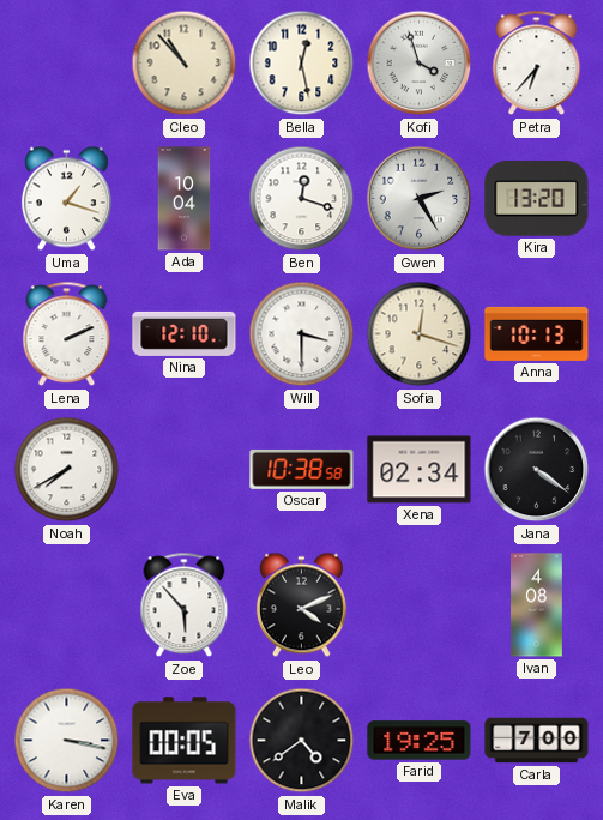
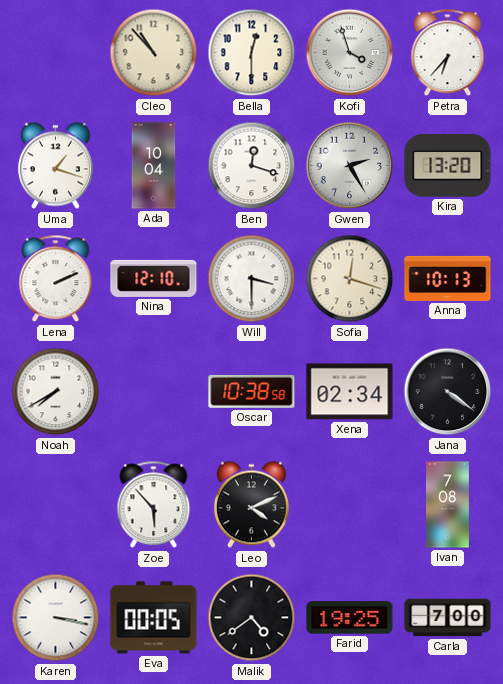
Bella: 12:28 -> 12:30
Ivan: 4:08 -> 7:08
